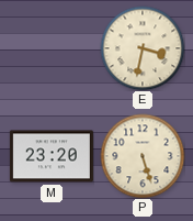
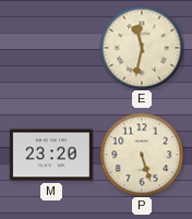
E: 3:32 -> 11:32
